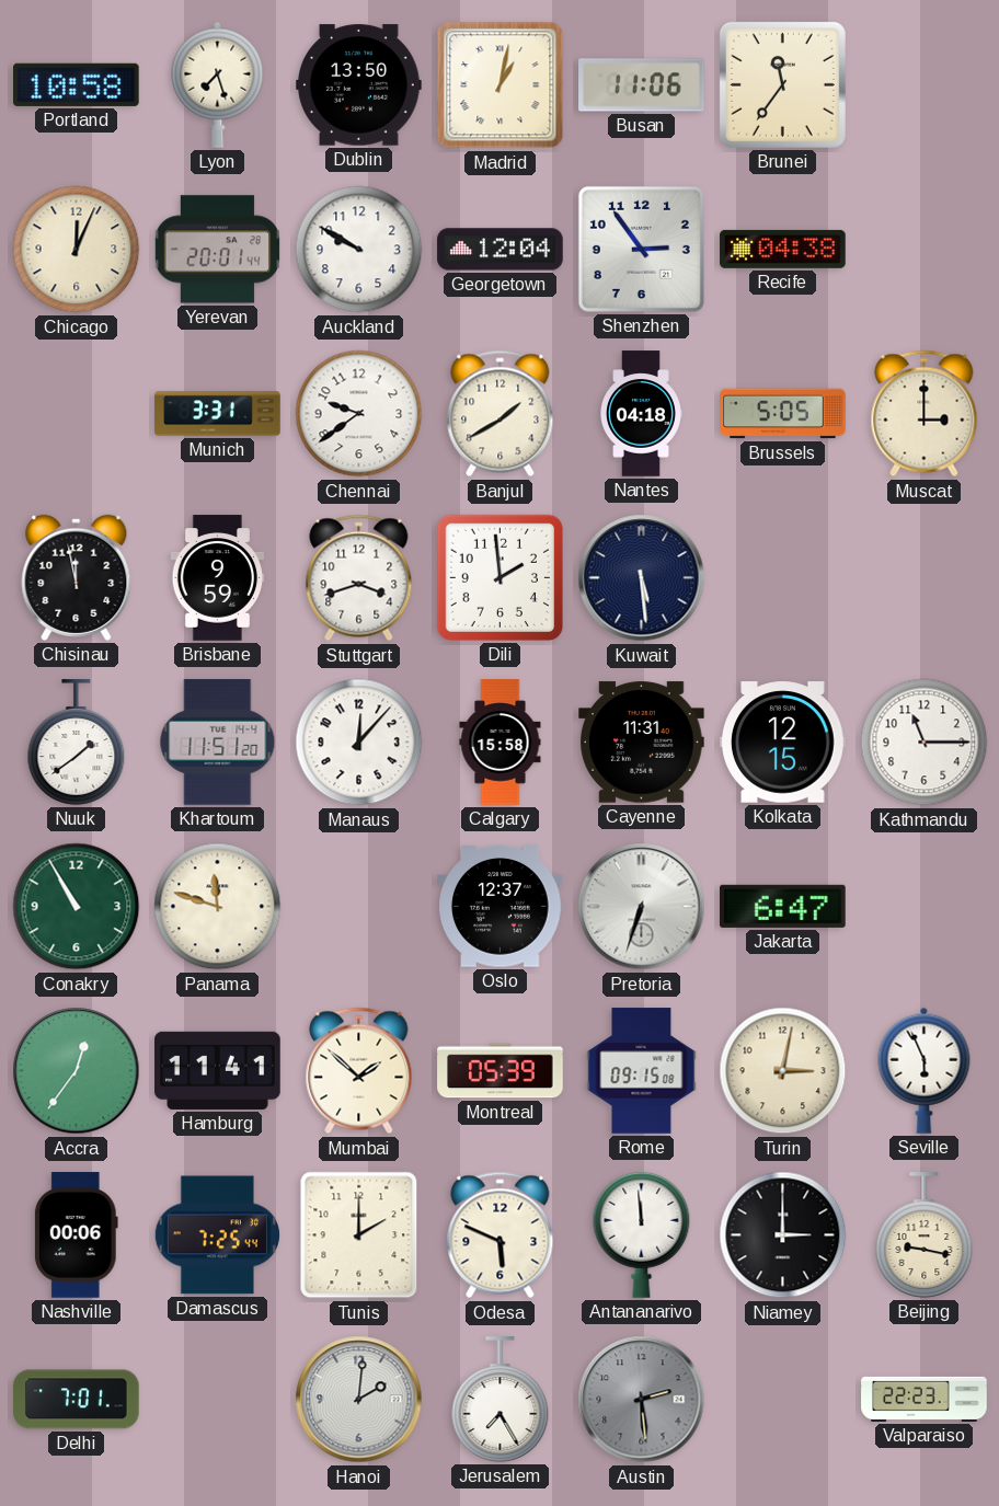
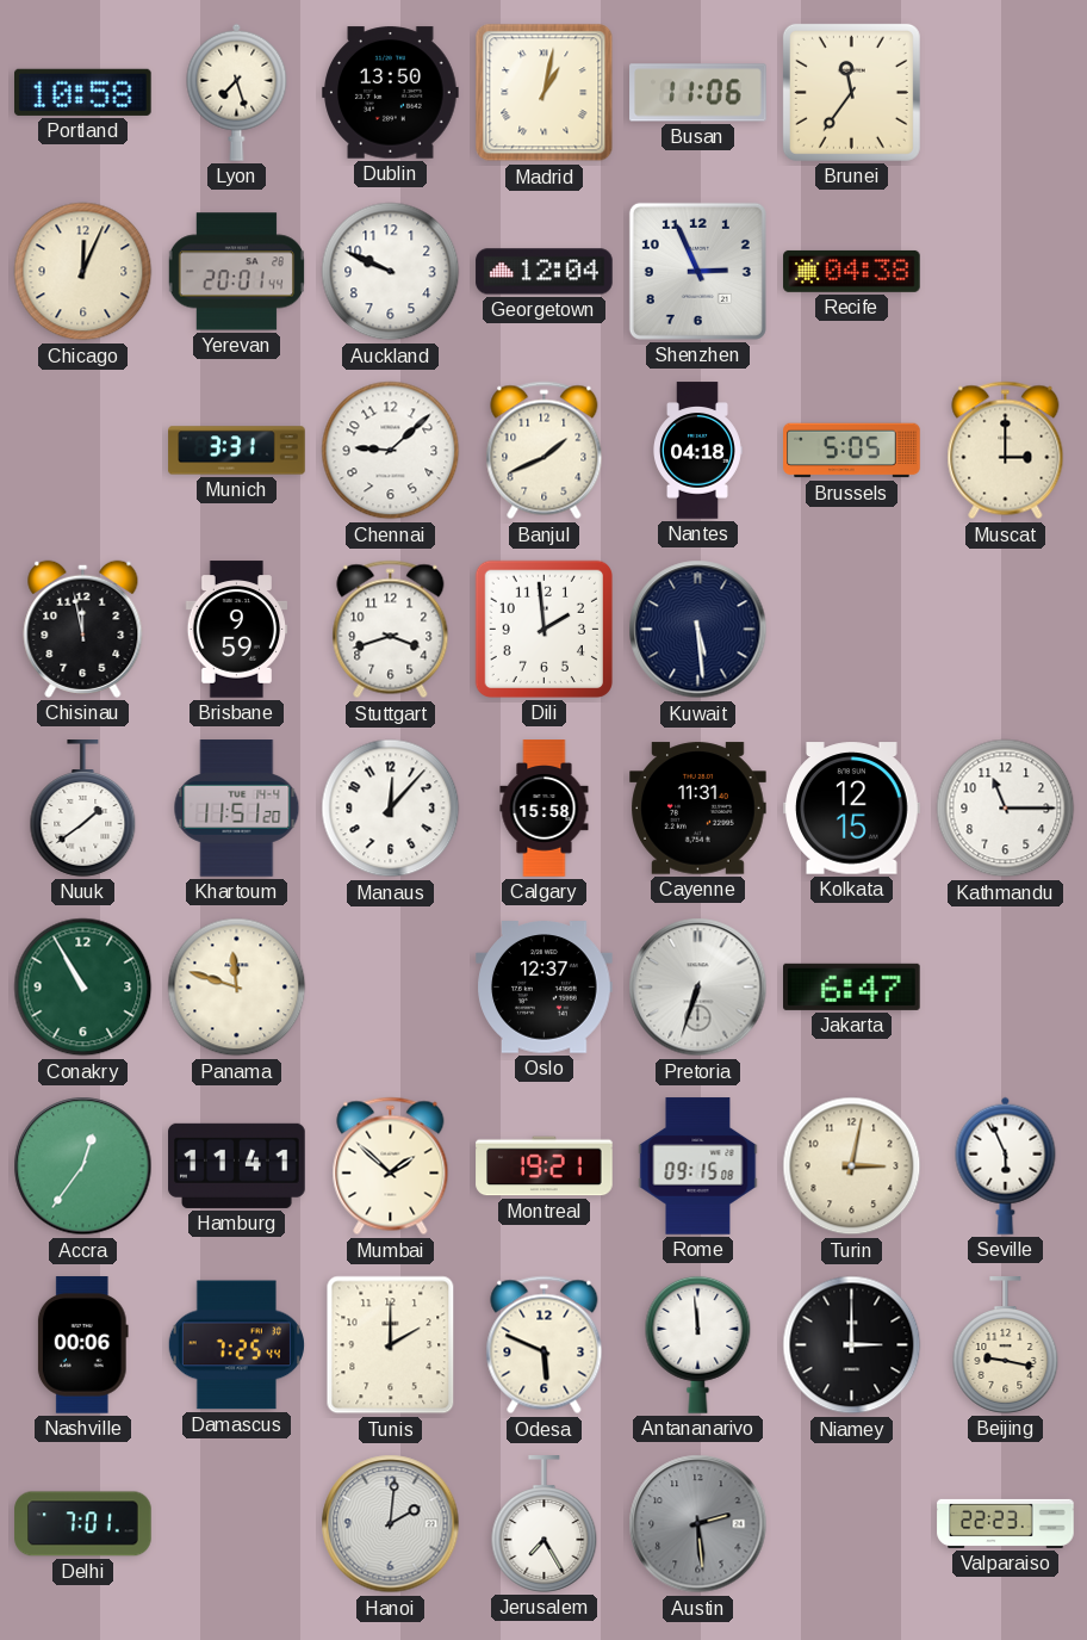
Auckland: 9:50 -> 9:49
Shenzhen: 2:54 -> 2:56
Chennai: 9:39 -> 9:08
Banjul: 1:40 -> 1:41
Montreal: 05:39 -> 19:21
